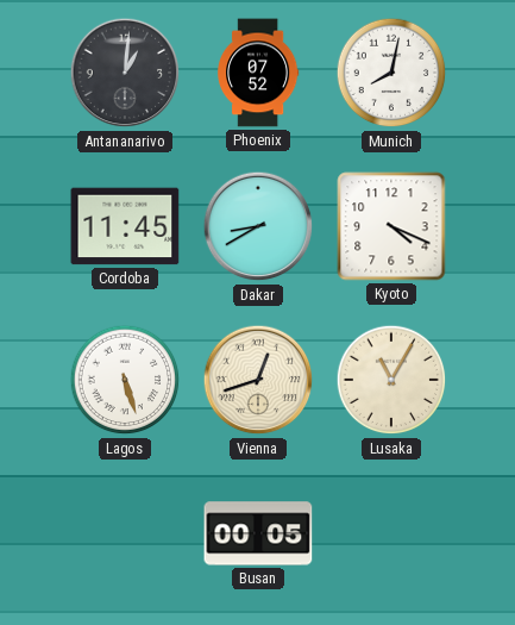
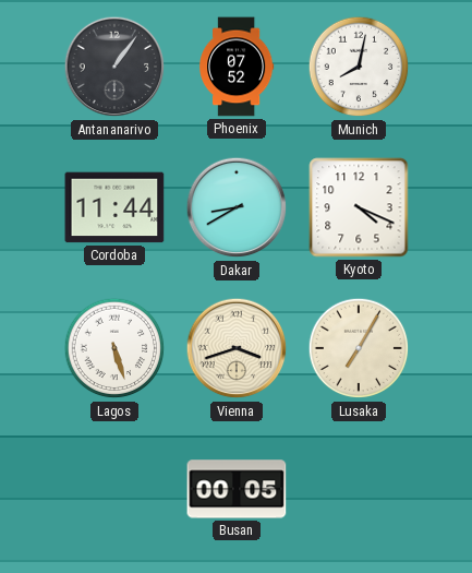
Antananarivo: 1:01 -> 1:06
Cordoba: 11:45 -> 11:44
Vienna: 12:42 -> 3:42
Lusaka: 11:05 -> 7:05
